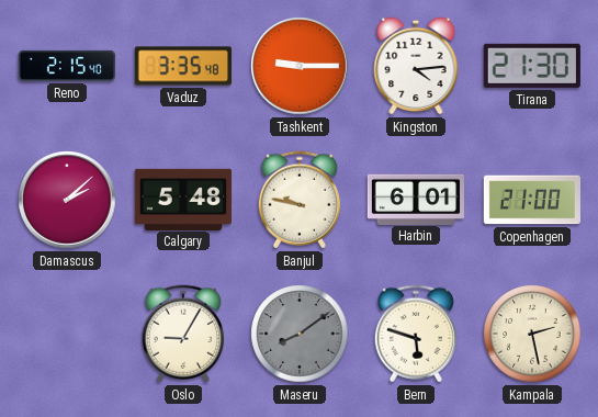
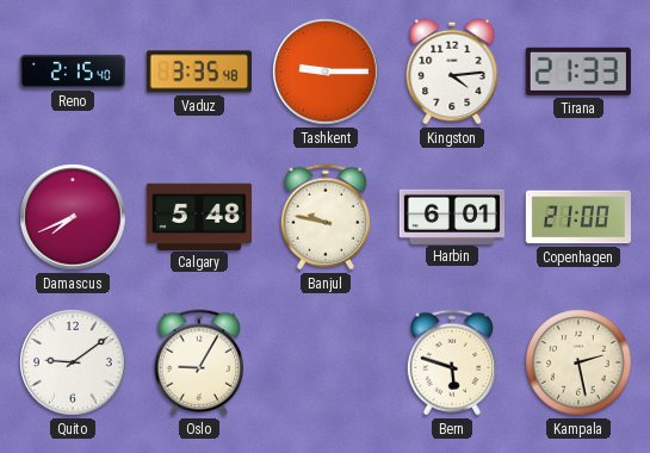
Tirana: 21:30 -> 21:33
Damascus: 2:08 -> 7:41
Quito: none -> 9:09
Maseru: 8:09 -> none
